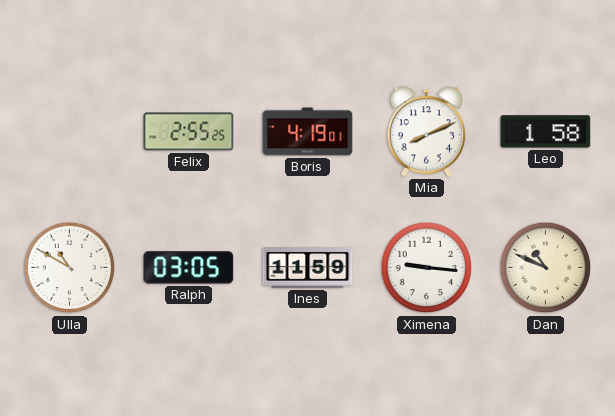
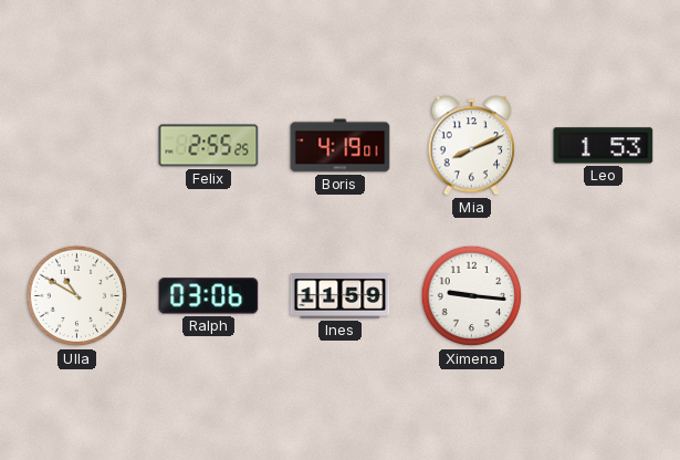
Leo: 1:58 -> 1:53
Ralph: 03:05 -> 03:06
Dan: 10:49 -> none
